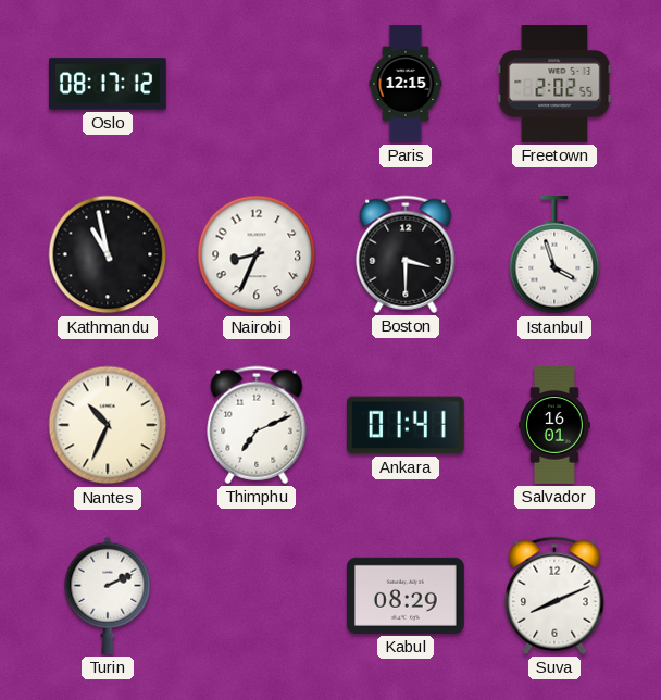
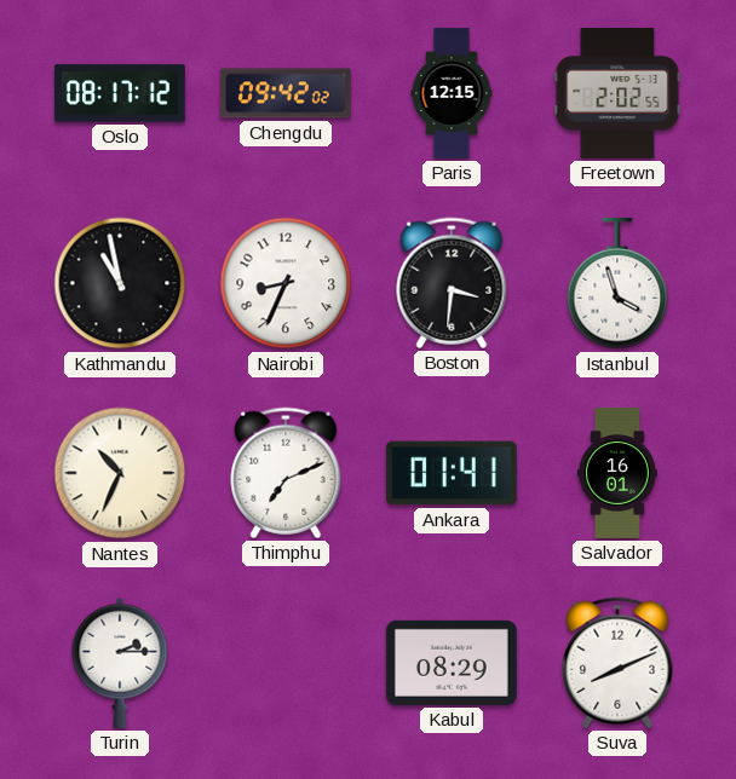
Chengdu: none -> 09:42
Boston: 3:30 -> 3:31
Turin: 2:11 -> 2:15
